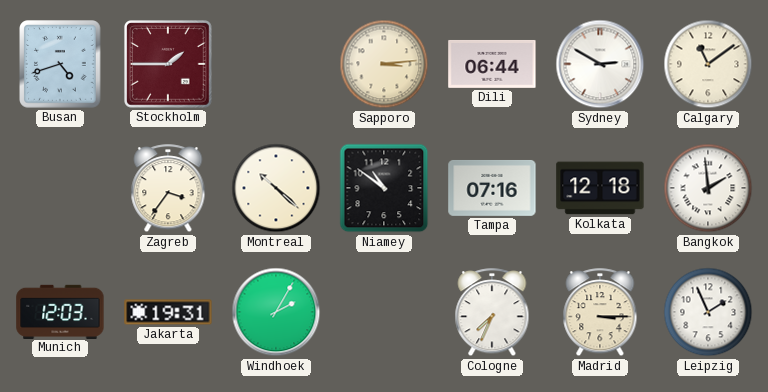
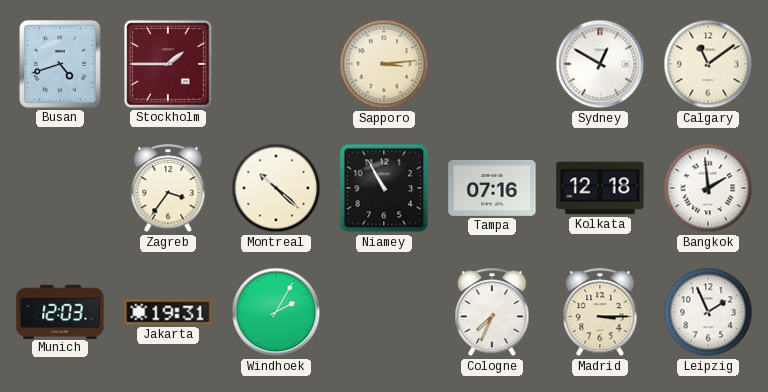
Dili: 06:44 -> none
Sydney: 2:50 -> 12:50
Niamey: 10:51 -> 10:55
